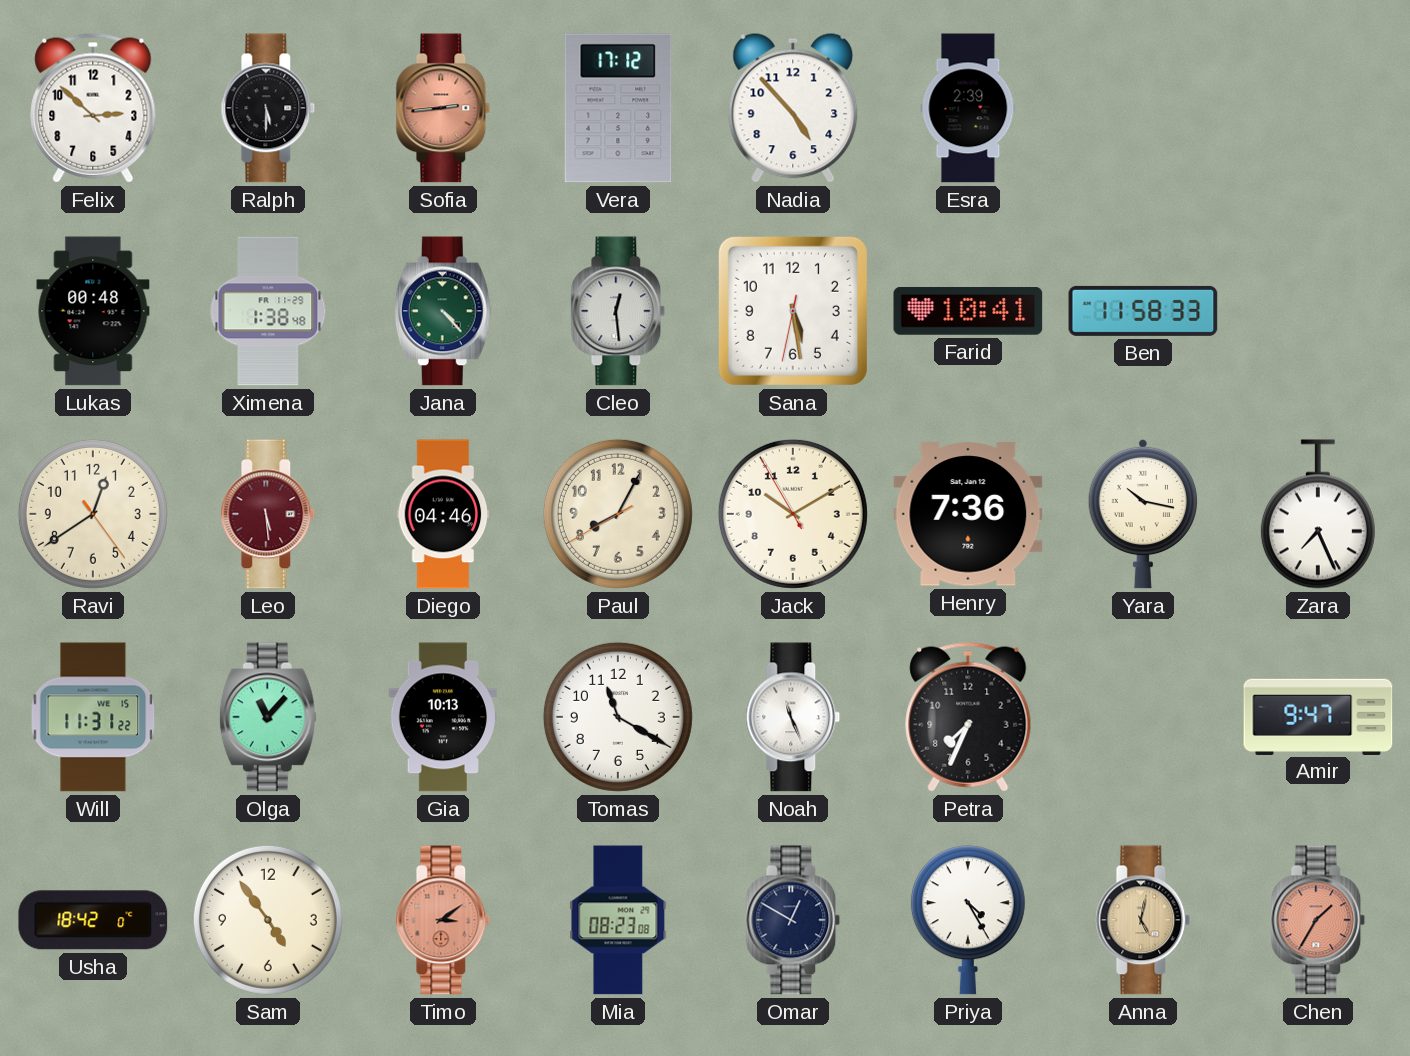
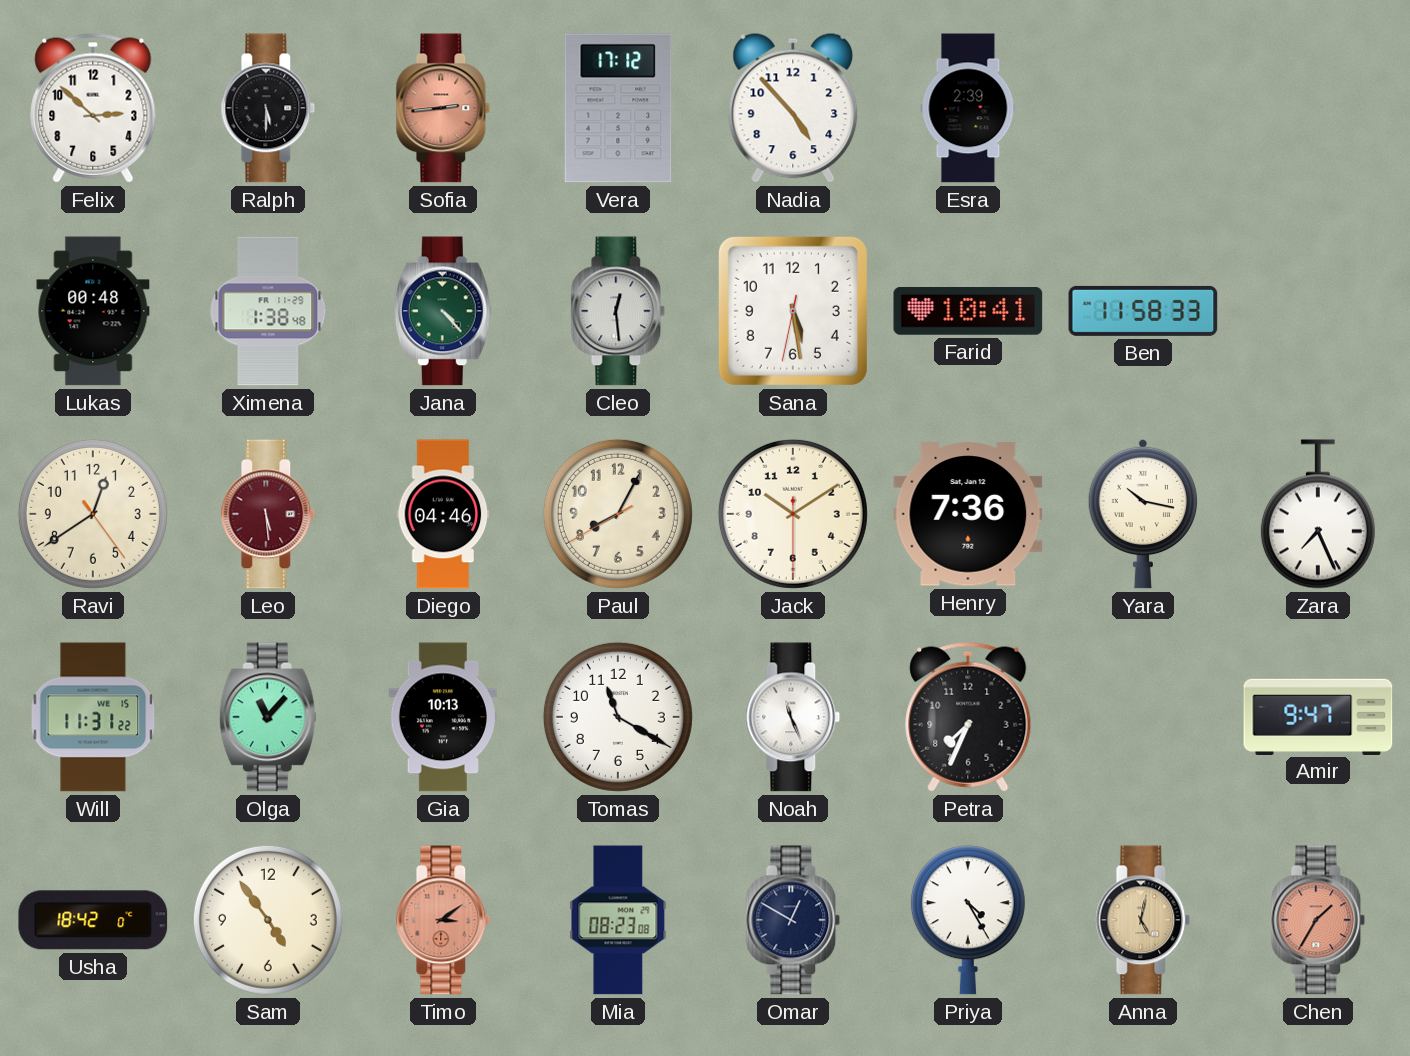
Jack: 10:09:55 -> 10:09:30
